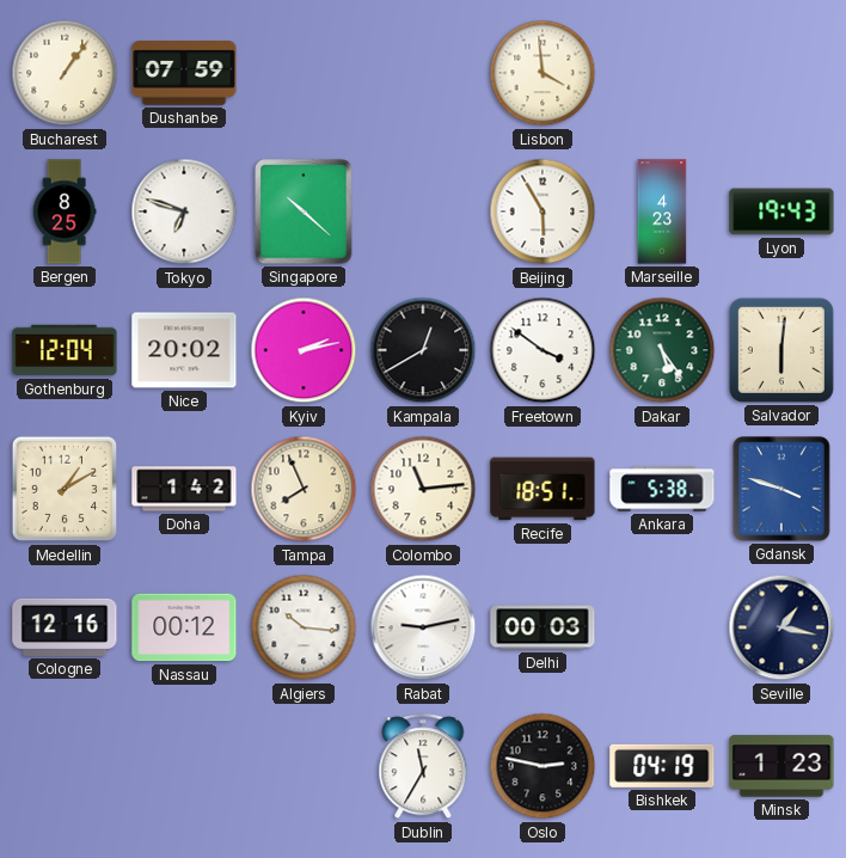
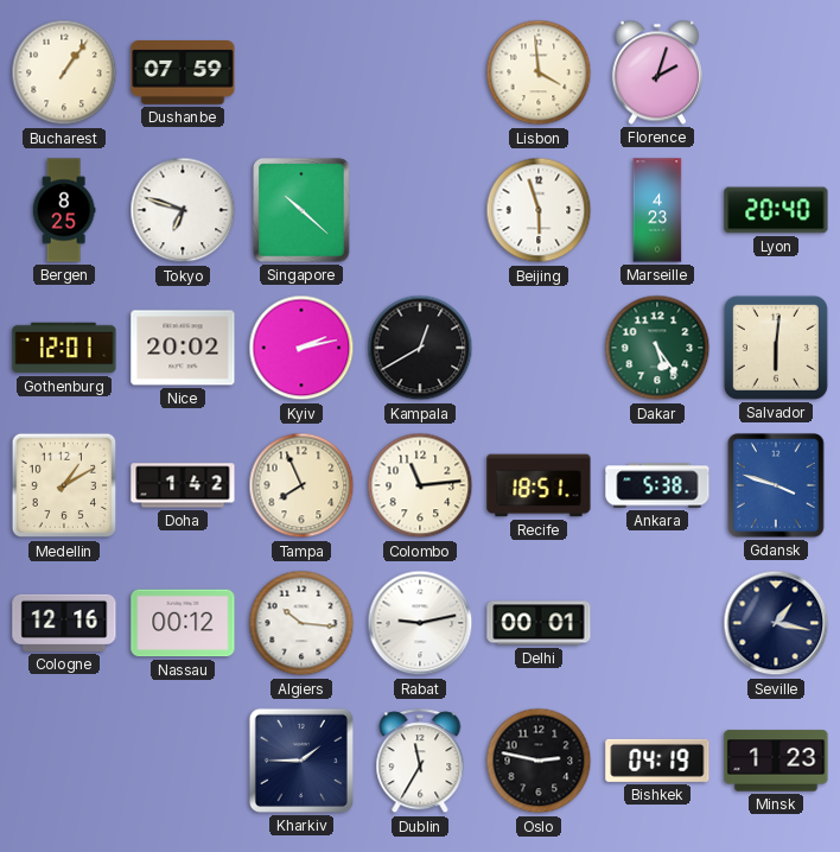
Florence: none -> 2:03
Beijing: 5:55 -> 5:57
Lyon: 19:43 -> 20:40
Gothenburg: 12:04 -> 12:01
Freetown: 3:51 -> none
Delhi: 00:03 -> 00:01
Kharkiv: none -> 1:45
